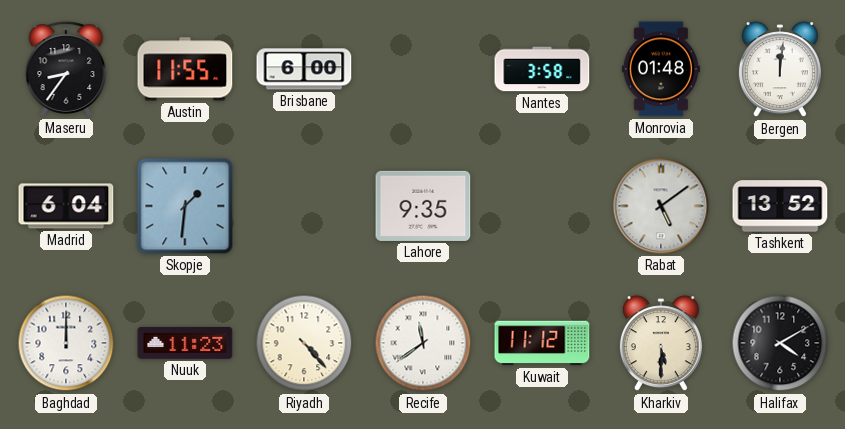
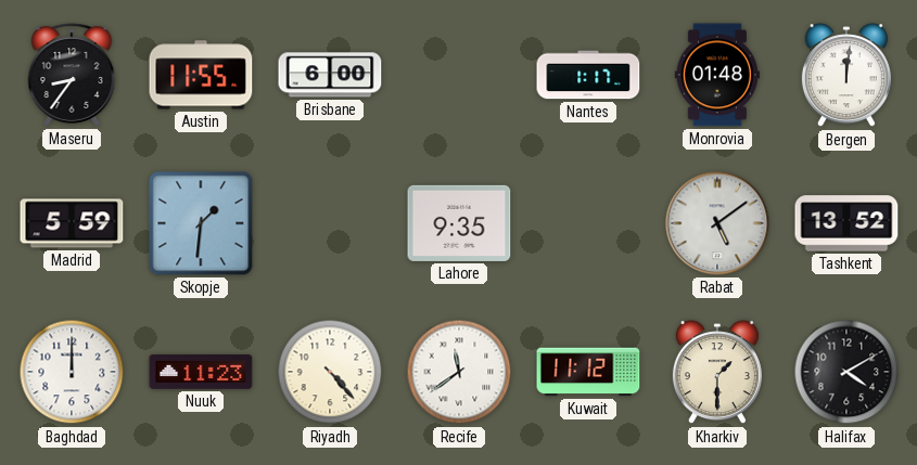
Nantes: 3:58 -> 1:17
Madrid: 6:04 -> 5:59
Kharkiv: 5:30 -> 1:30
